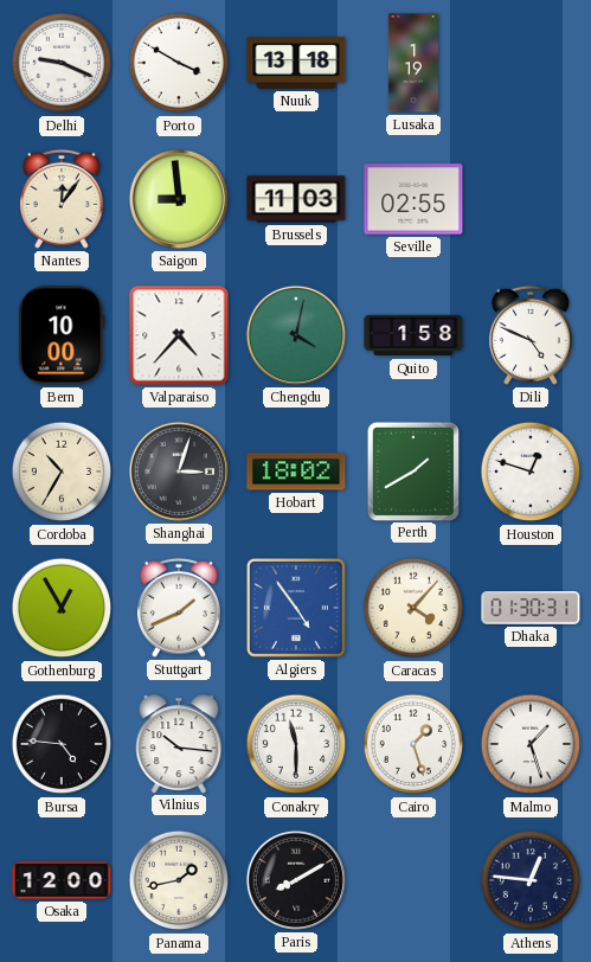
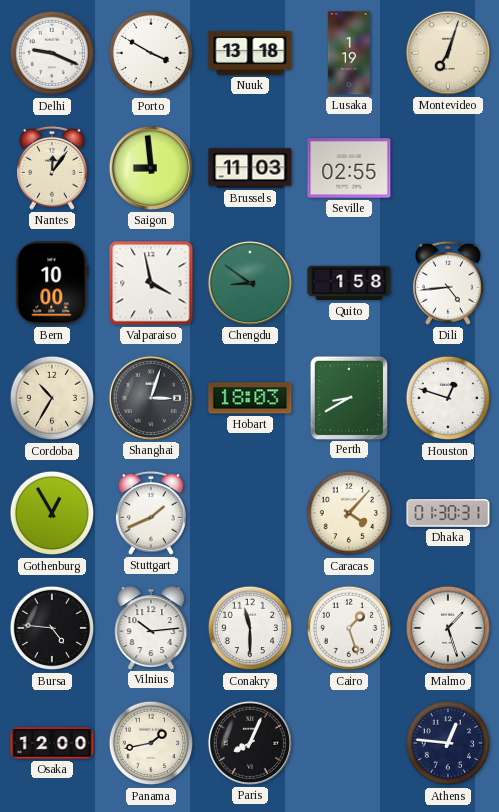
Montevideo: none -> 7:03
Valparaiso: 4:37 -> 3:58
Chengdu: 4:02 -> 8:51
Dili: 4:49 -> 4:44
Hobart: 18:02 -> 18:03
Perth: 1:40 -> 8:40
Algiers: 4:54 -> none
Vilnius: 10:16 -> 10:14
Paris: 8:10 -> 8:04
